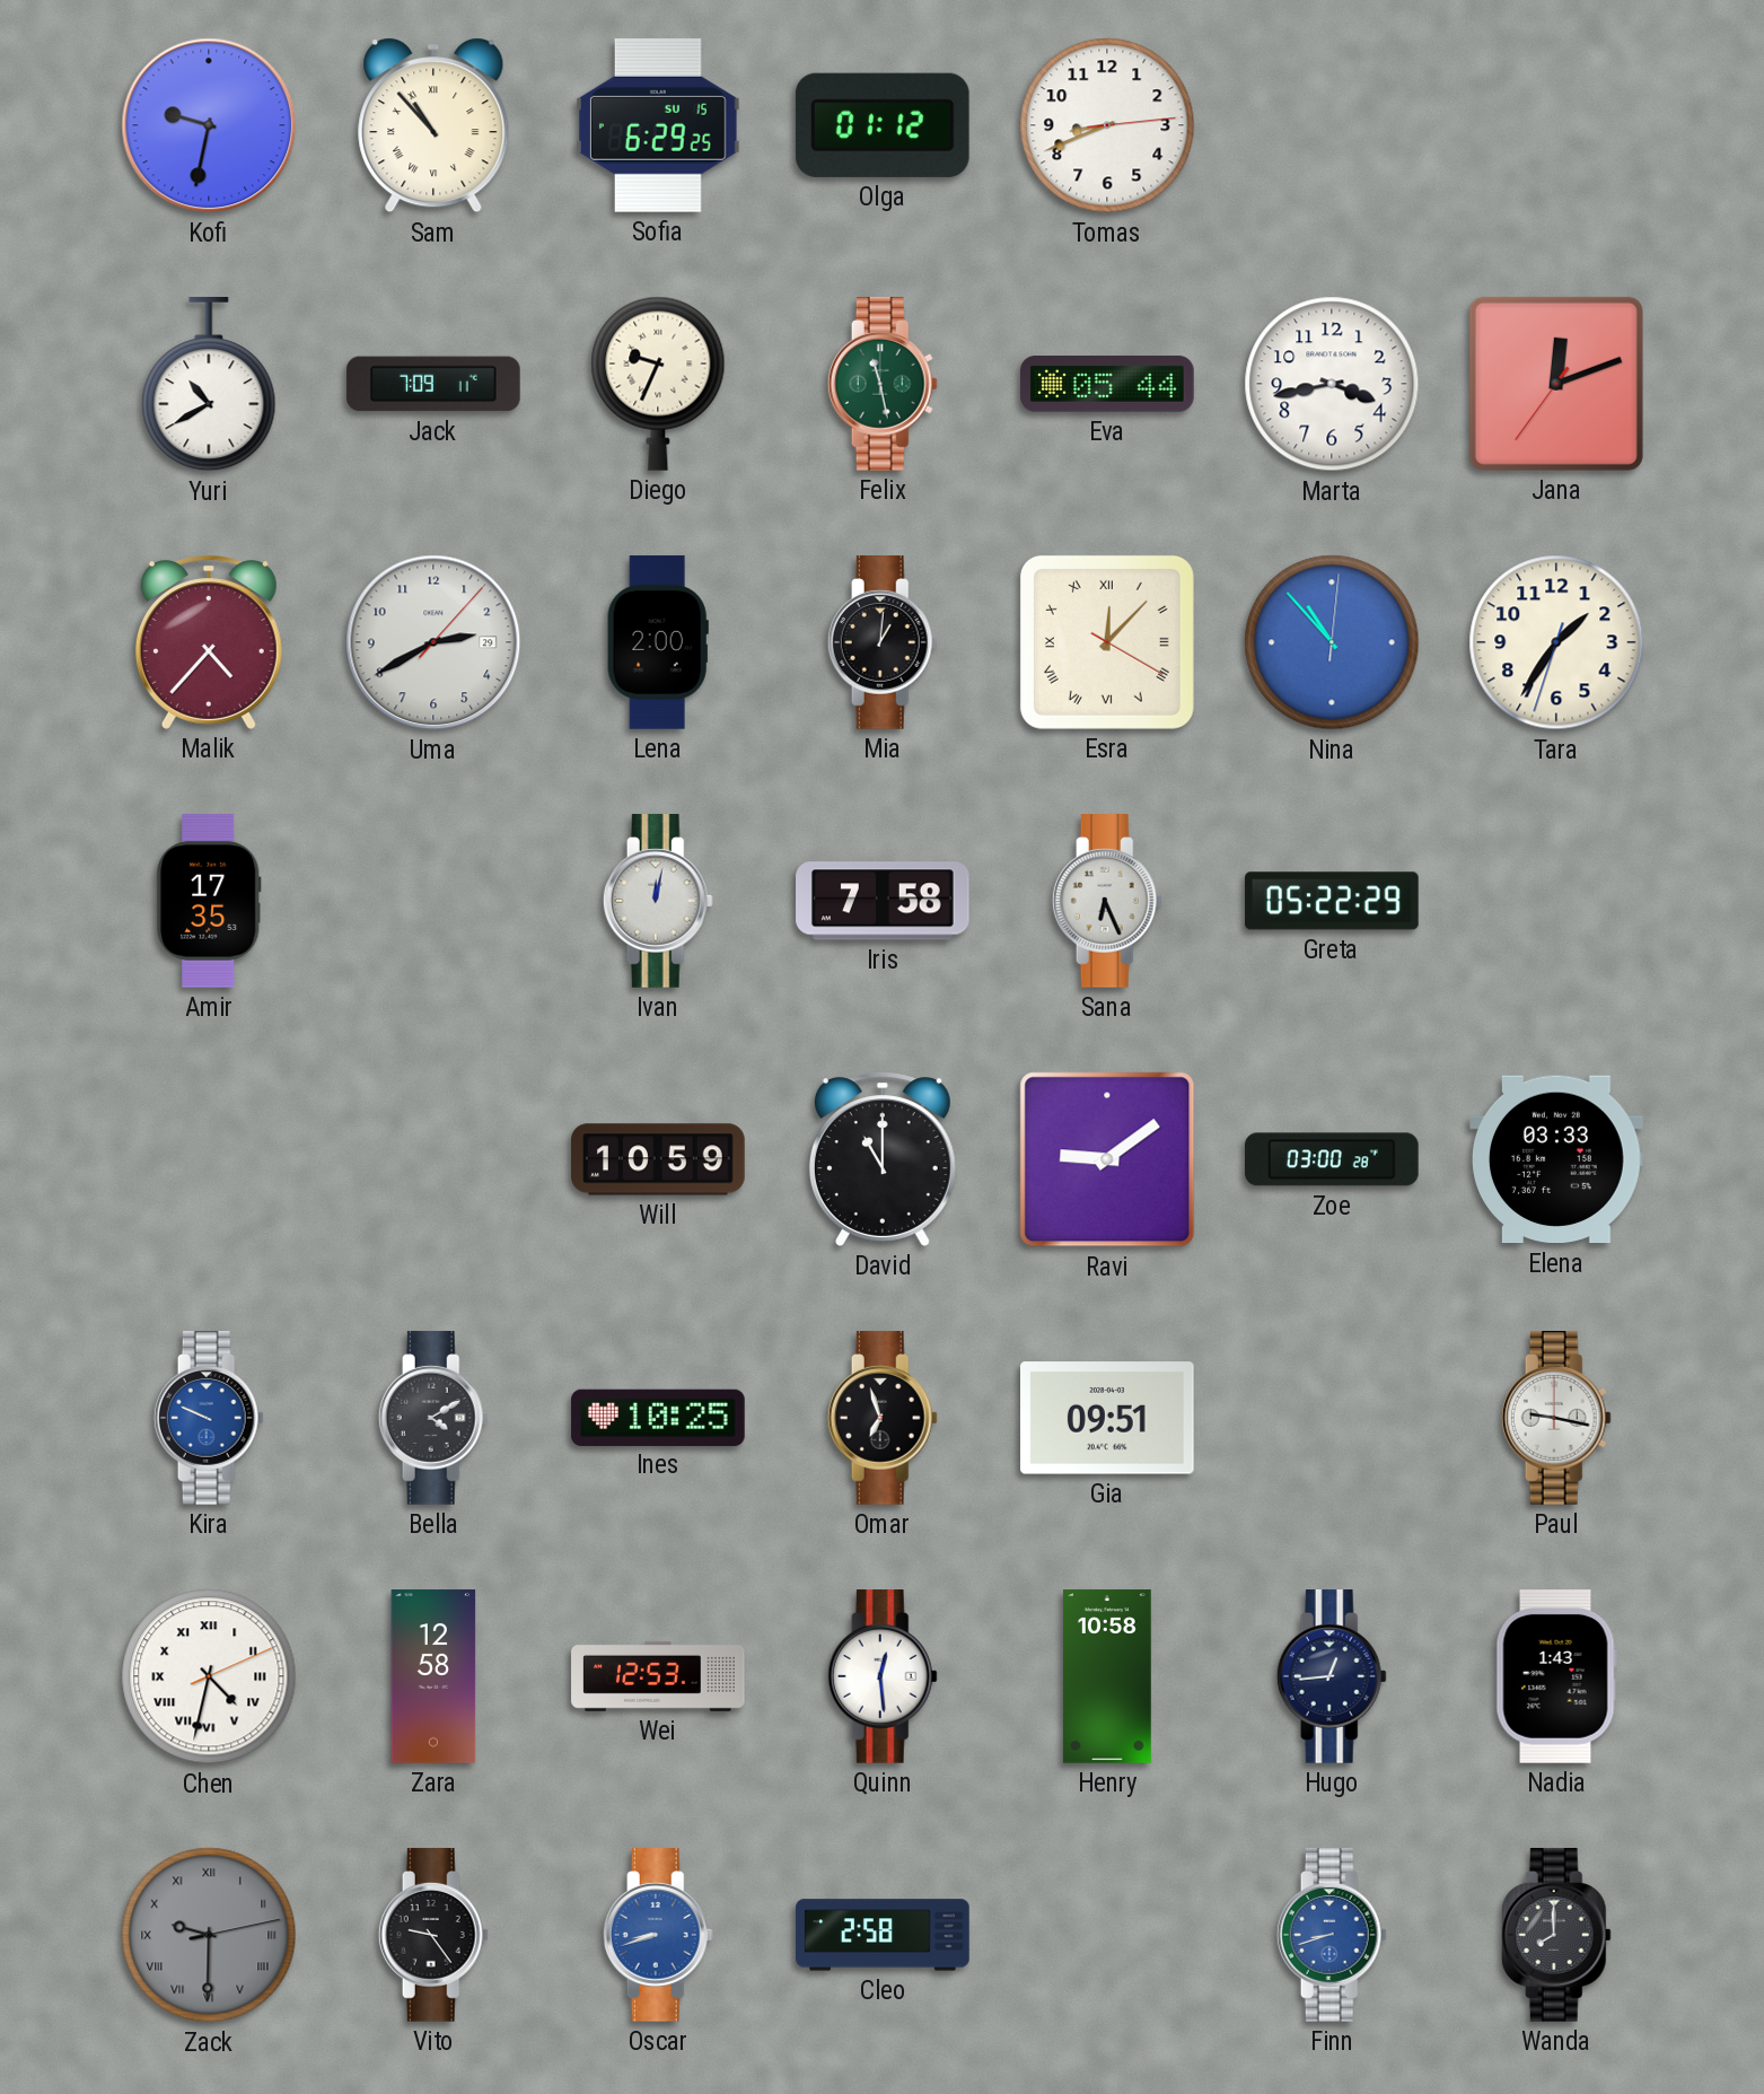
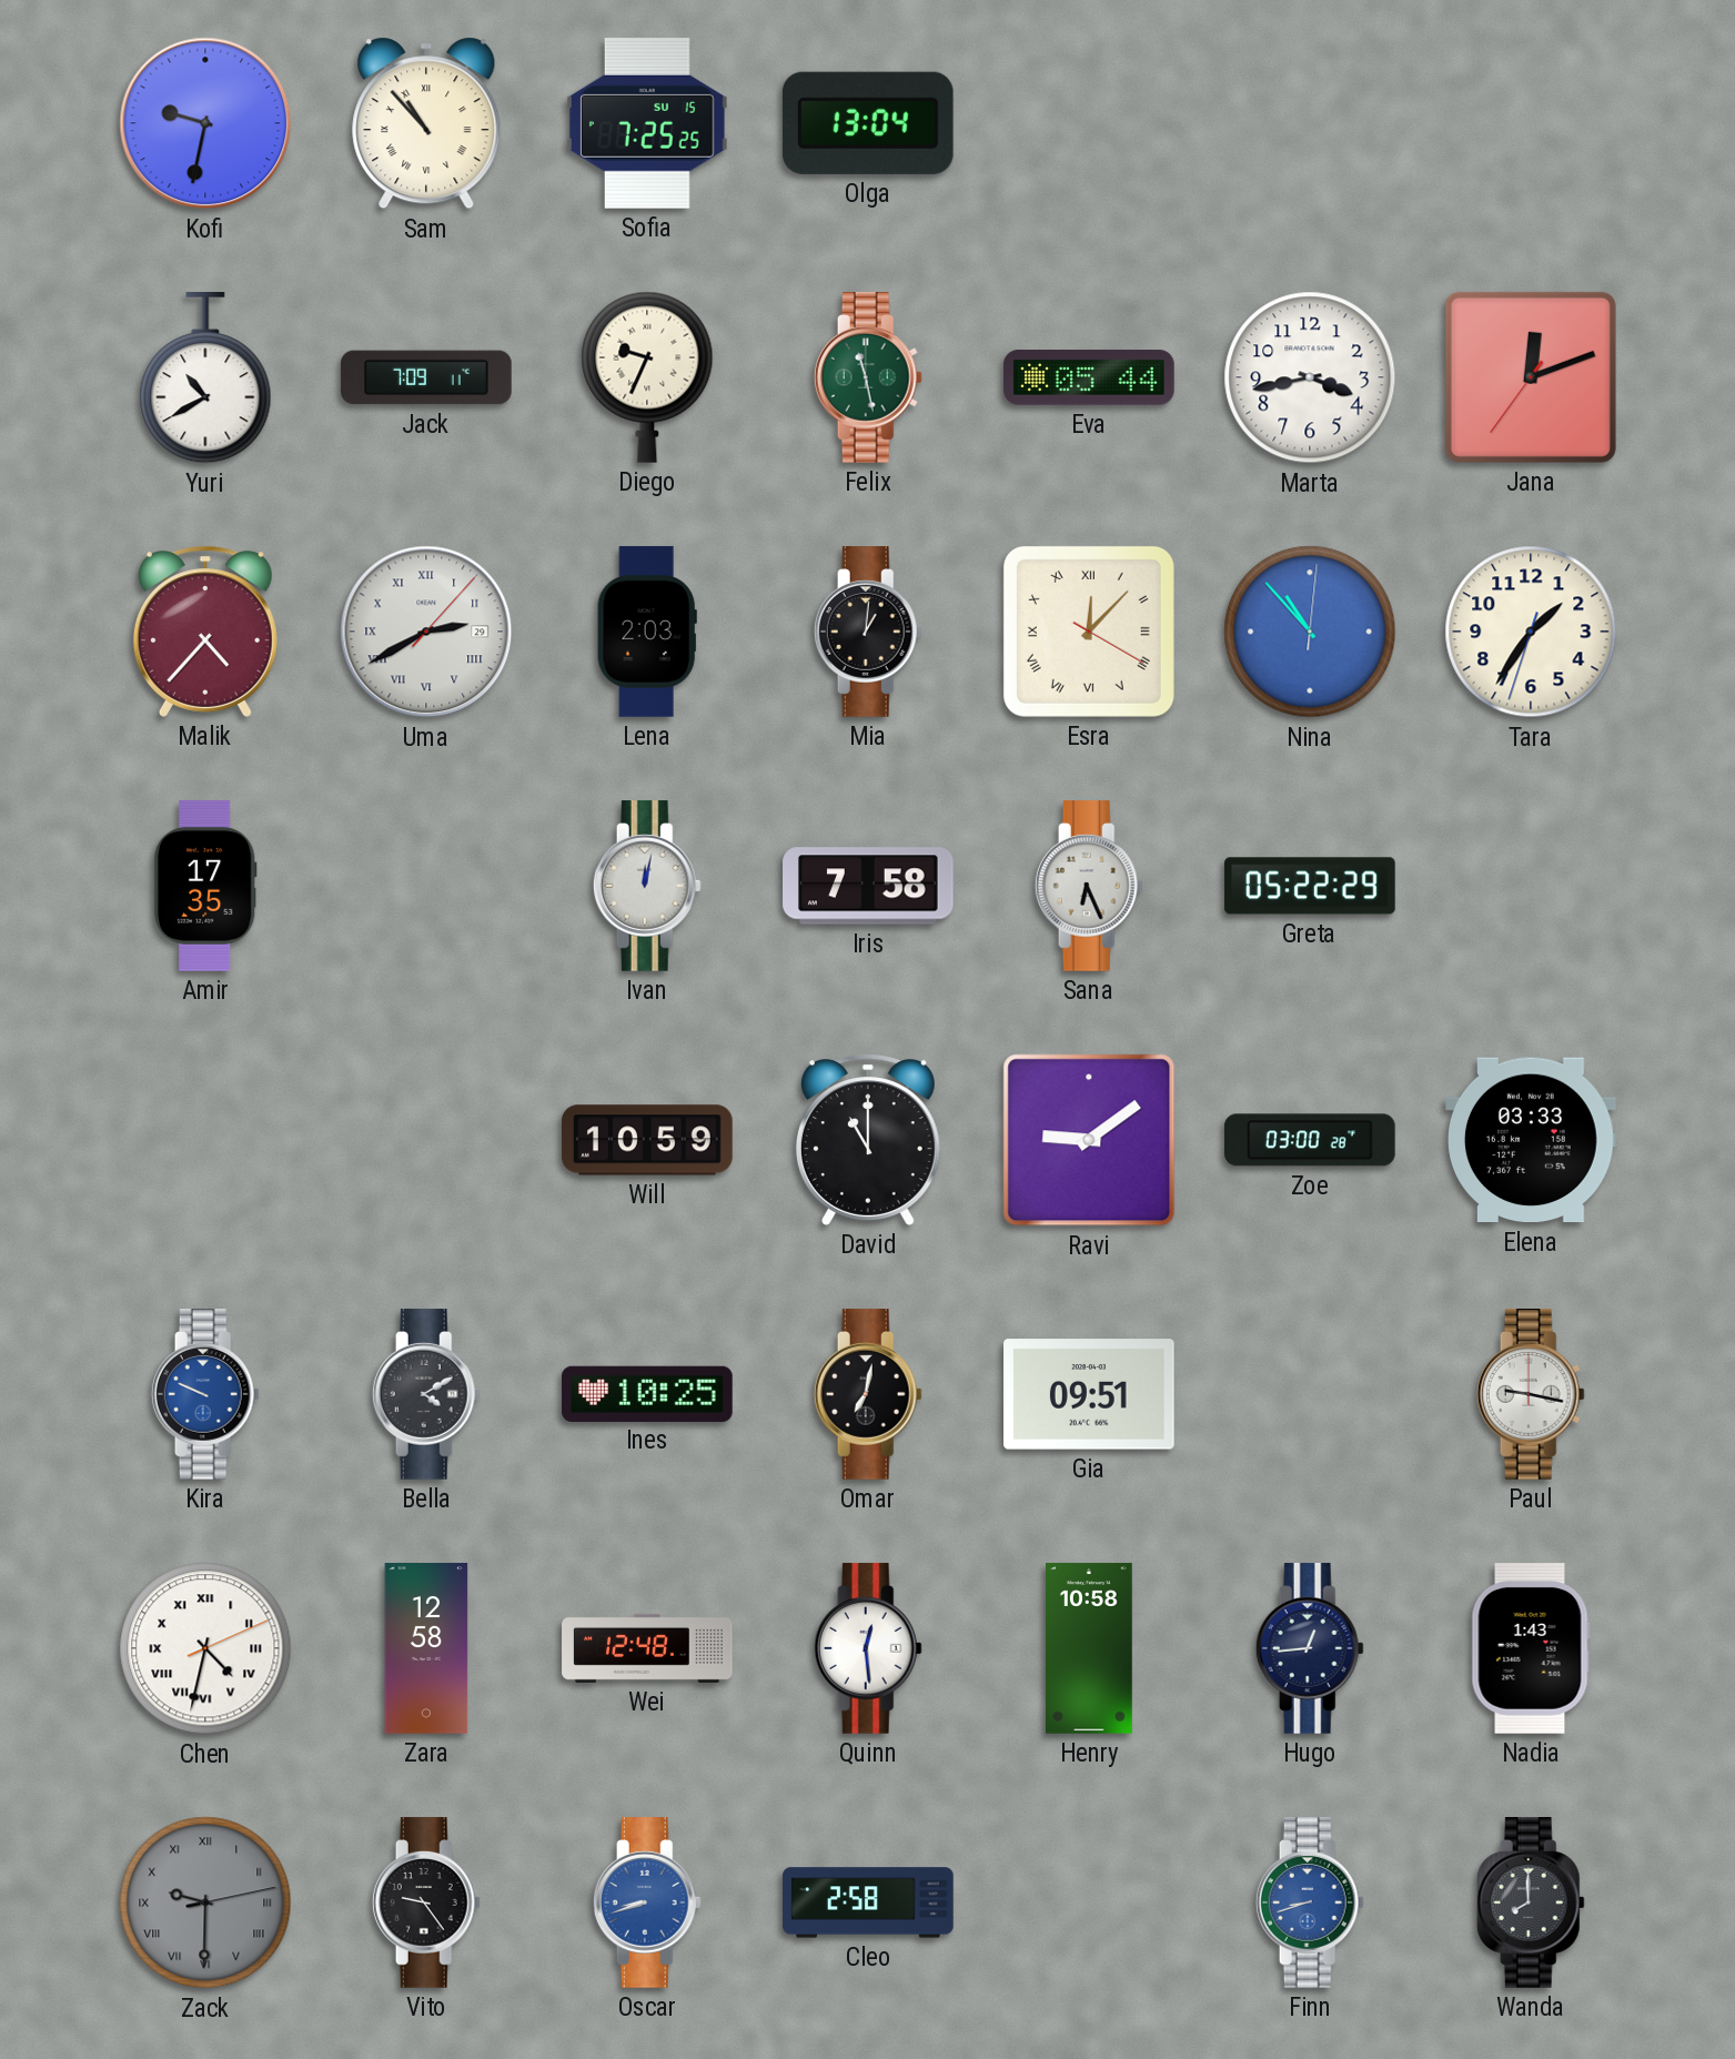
Sofia: 6:29 -> 7:25
Olga: 01:12 -> 13:04
Tomas: 8:41 -> none
Uma numerals: Arabic -> Roman
Lena: 2:00 -> 2:03
Omar: 6:57 -> 7:02
Wei: 12:53 -> 12:48
